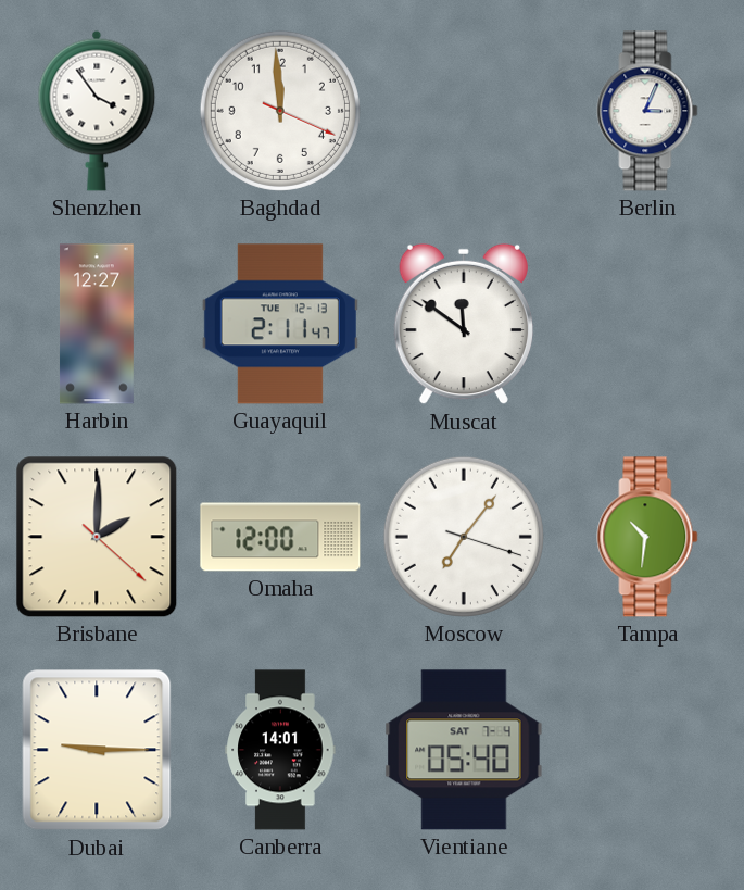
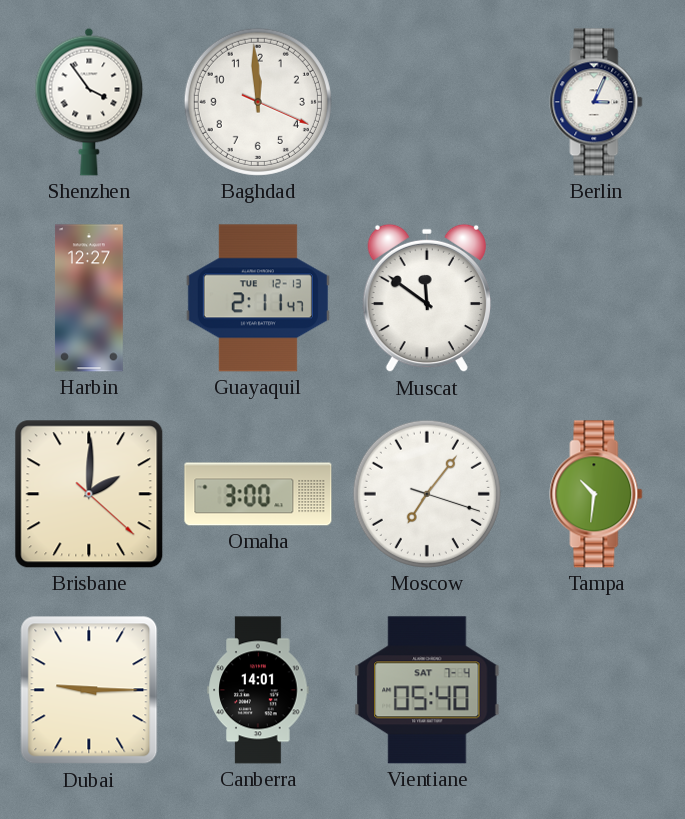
Omaha: 12:00 -> 3:00
